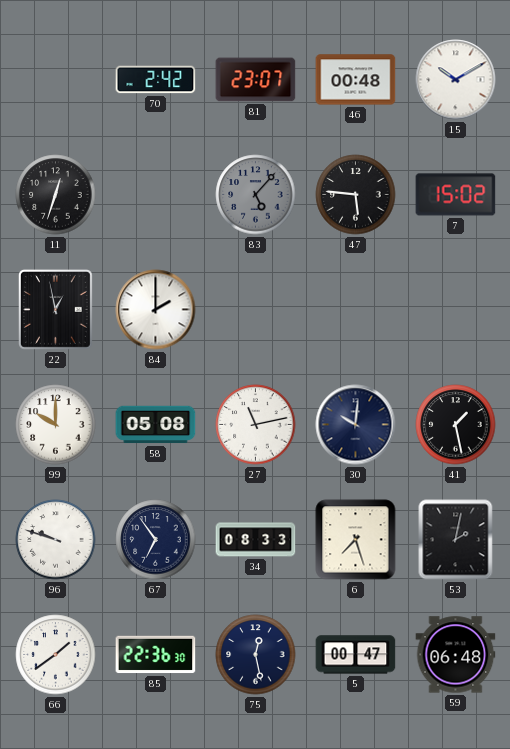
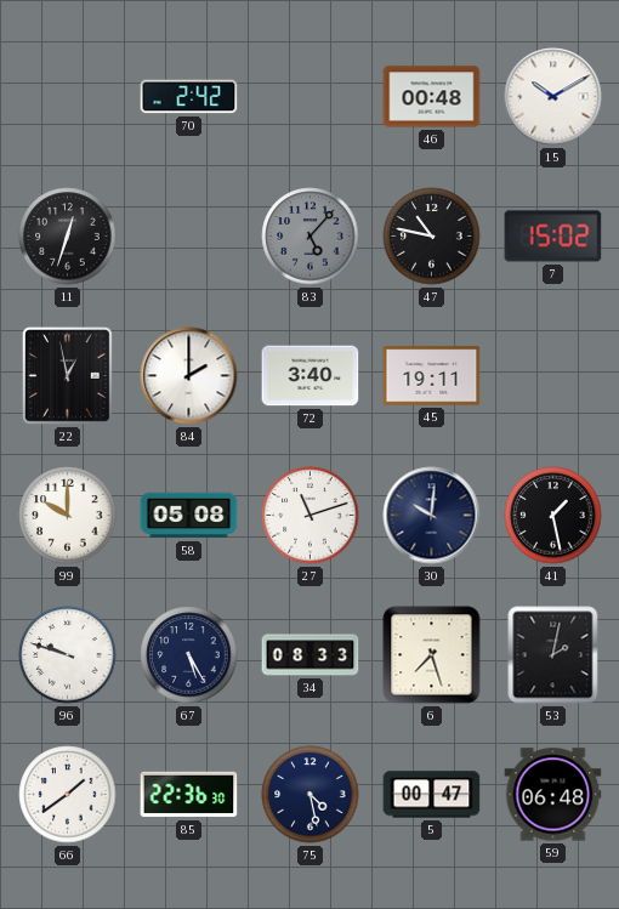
81: 23:07 -> none
47: 5:46 -> 10:47
72: none -> 3:40
45: none -> 19:11
27: 11:13 -> 11:12
67: 6:54 -> 5:25
75: 12:28 -> 4:28
